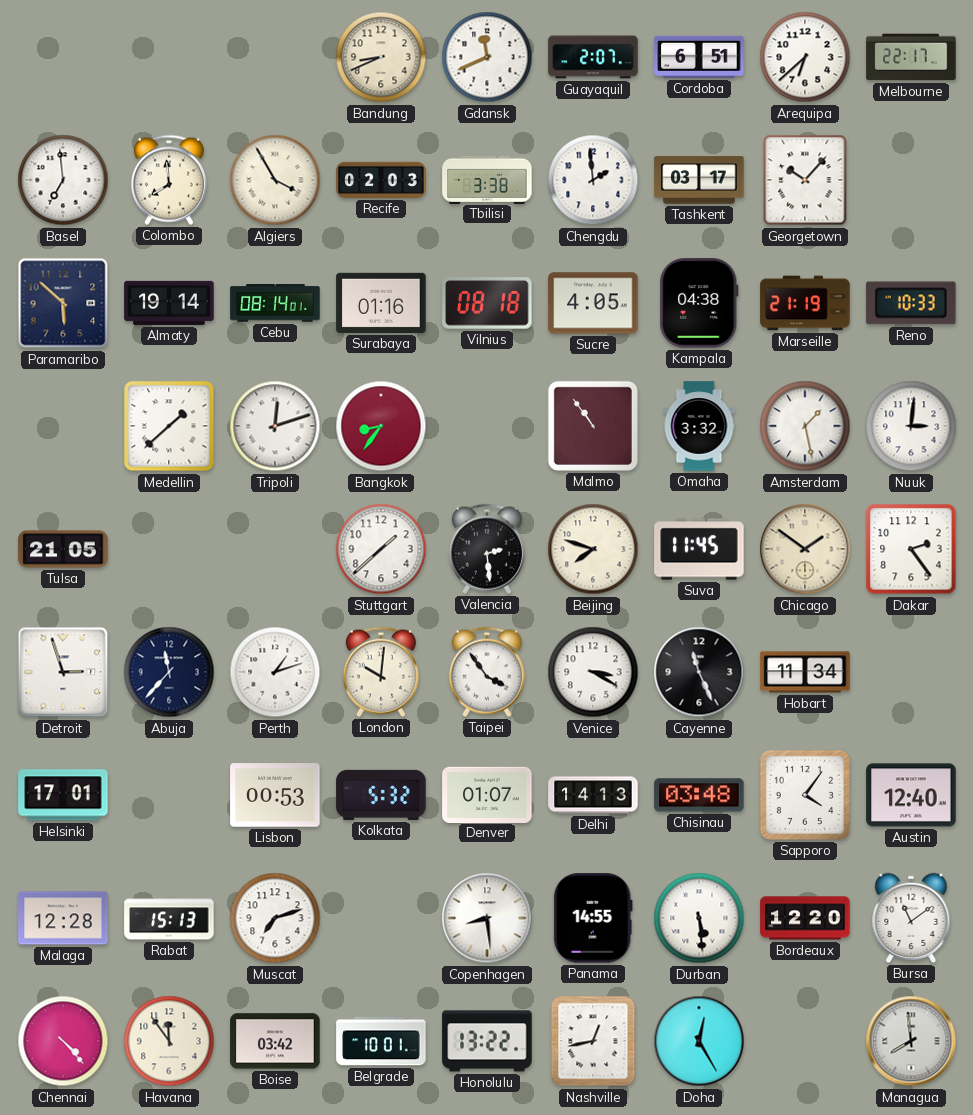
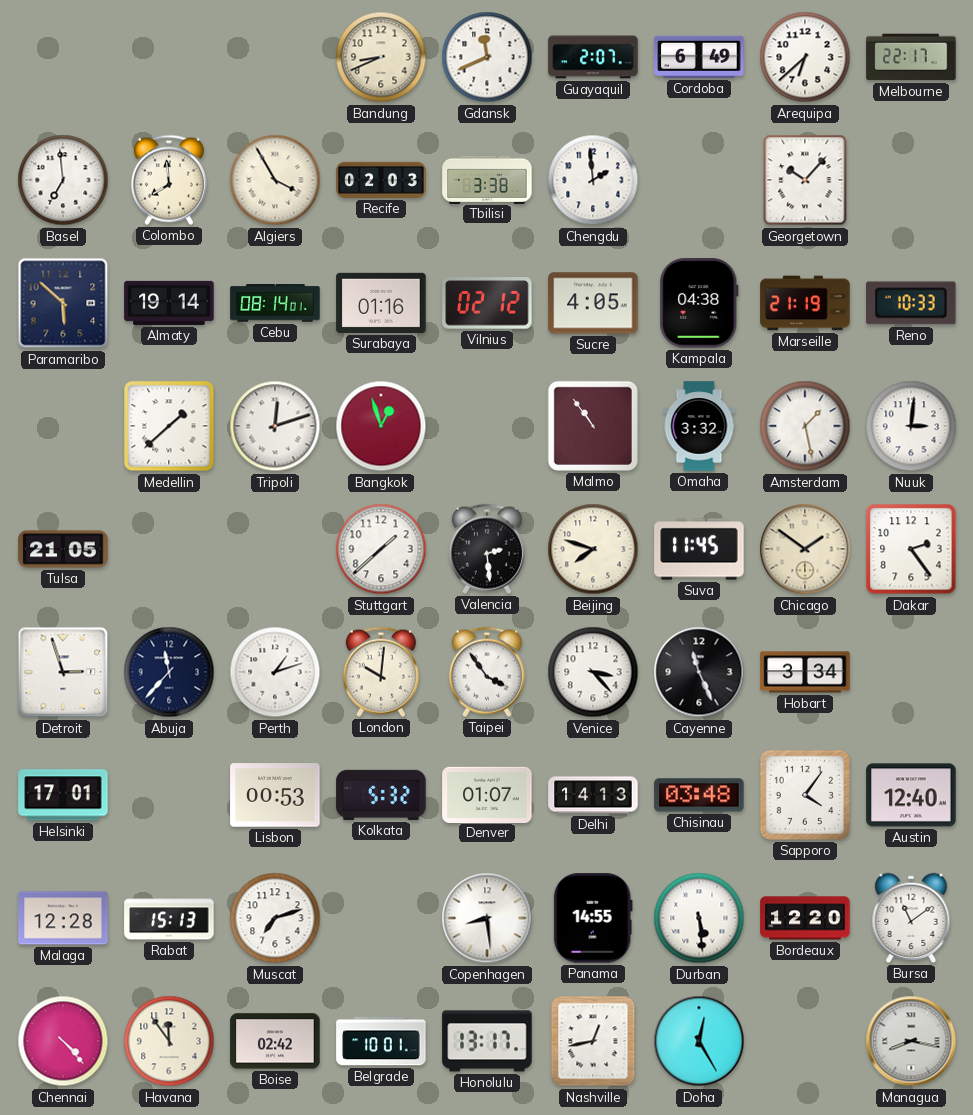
Cordoba: 6:51 -> 6:49
Tashkent: 03:17 -> none
Vilnius: 08:18 -> 02:12
Bangkok: 8:36 -> 12:57
Venice: 3:20 -> 3:23
Hobart: 11:34 -> 3:34
Boise: 03:42 -> 02:42
Honolulu: 13:22 -> 13:17
Managua: 7:59 -> 8:17
